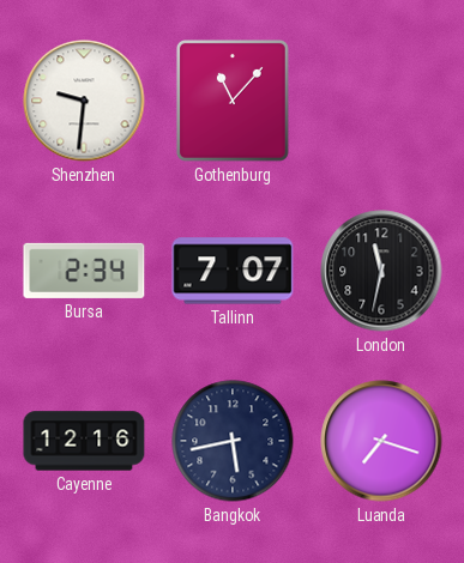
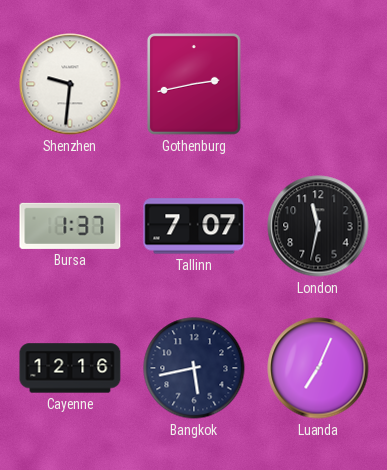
Gothenburg: 11:07 -> 2:43
Bursa: 2:34 -> 1:37
Luanda: 7:18 -> 7:04
